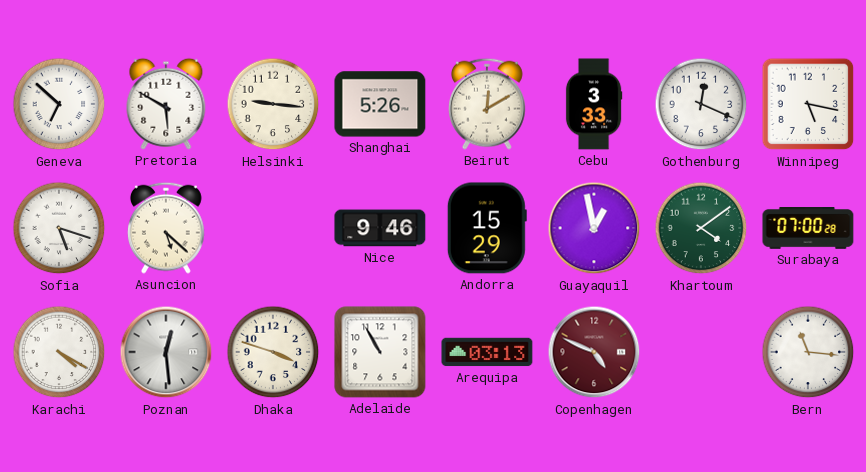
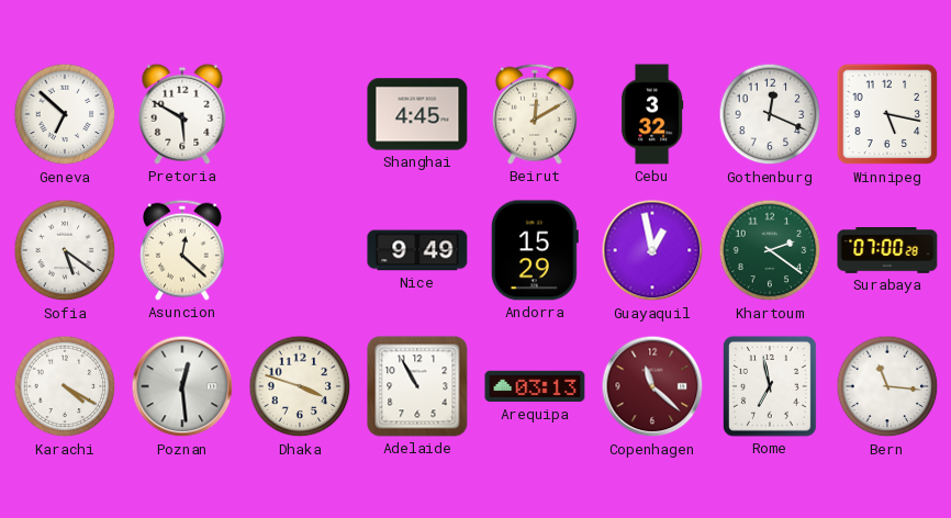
Helsinki: 9:16 -> none
Shanghai: 5:26 -> 4:45
Cebu: 3:33 -> 3:32
Sofia: 5:18 -> 5:21
Asuncion: 5:22 -> 12:22
Nice: 9:46 -> 9:49
Khartoum: 4:09 -> 2:21
Copenhagen: 4:49 -> 11:22
Rome: none -> 6:58
